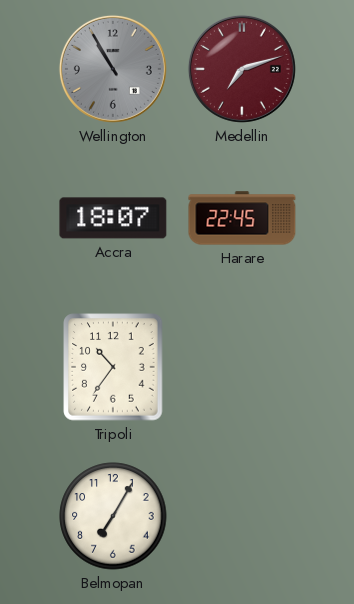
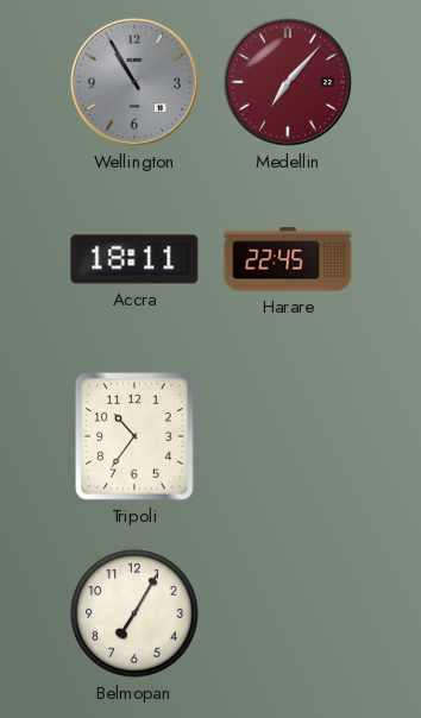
Medellin: 7:12 -> 7:07
Accra: 18:07 -> 18:11
